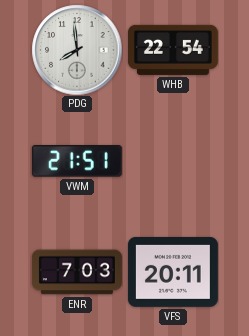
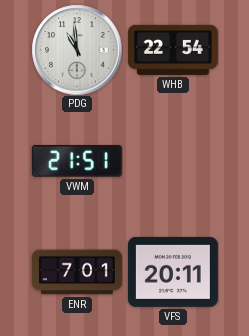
PDG: 7:59 -> 10:59
ENR: 7:03 -> 7:01
